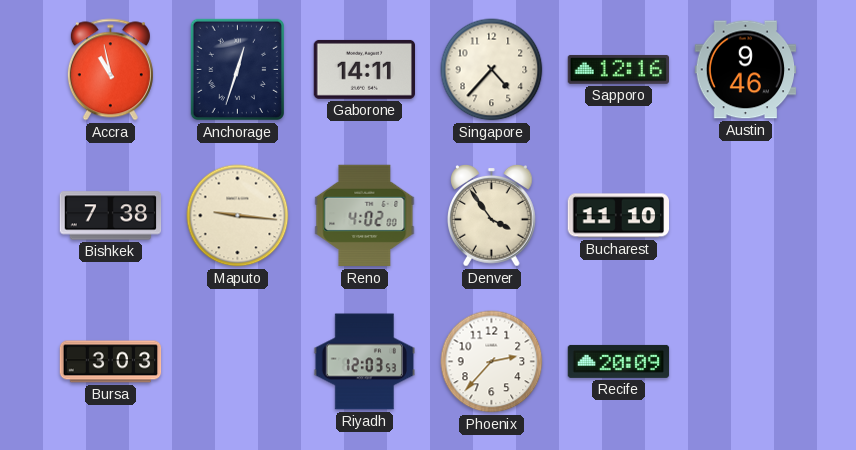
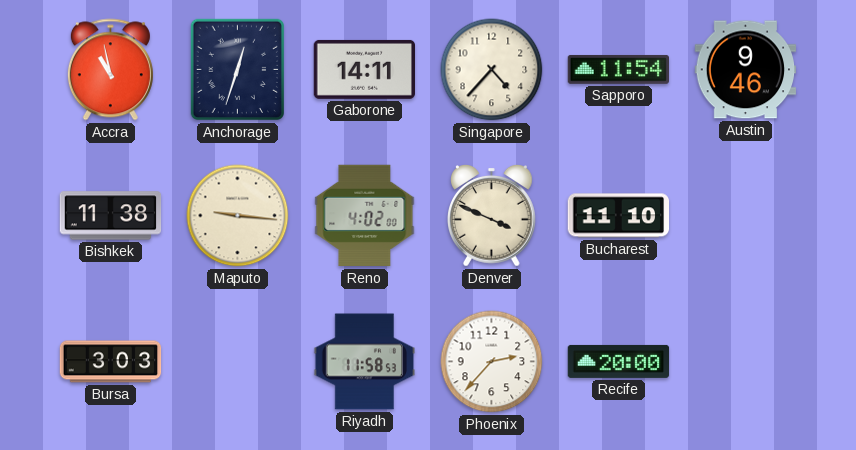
Sapporo: 12:16 -> 11:54
Bishkek: 7:38 -> 11:38
Denver: 3:54 -> 3:49
Riyadh: 12:03 -> 11:58
Recife: 20:09 -> 20:00
